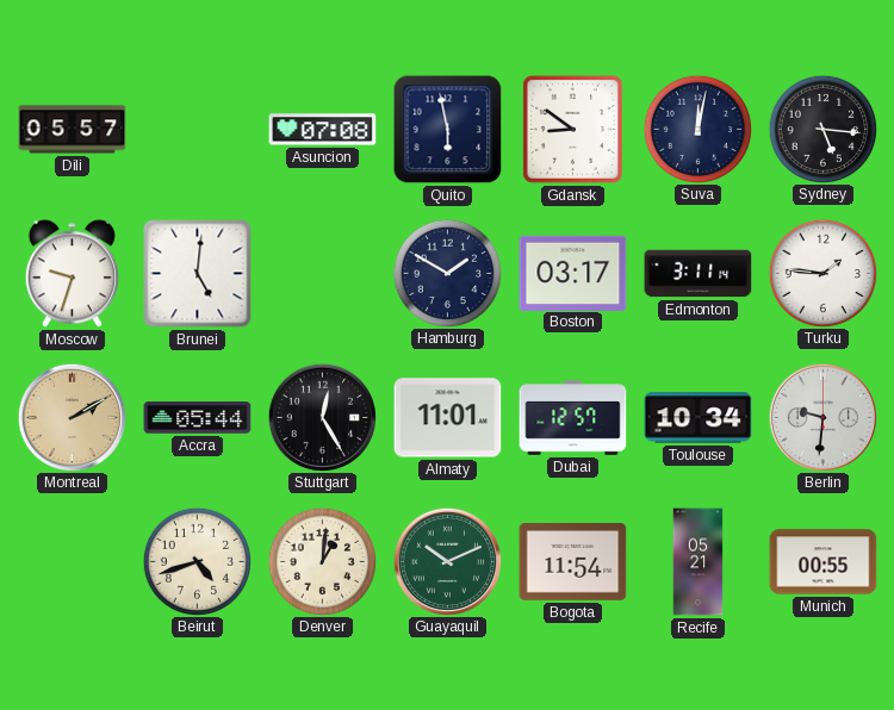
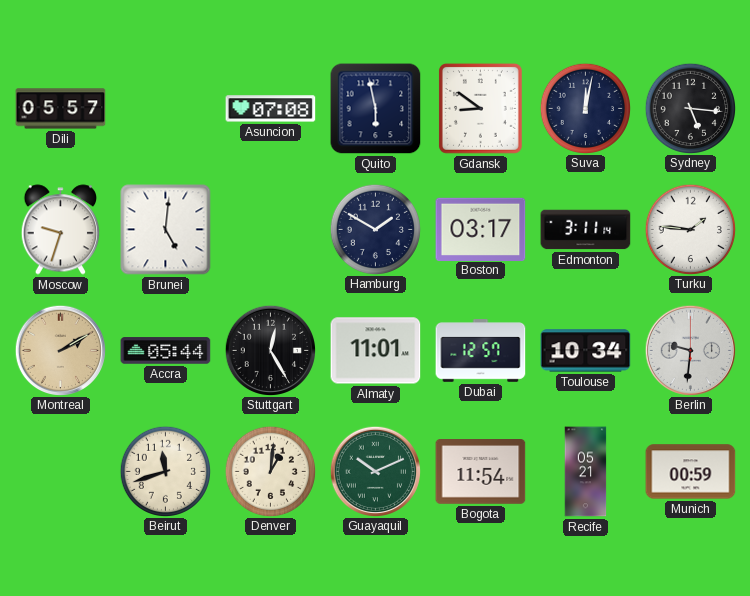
Beirut: 4:42 -> 11:42
Munich: 00:55 -> 00:59
